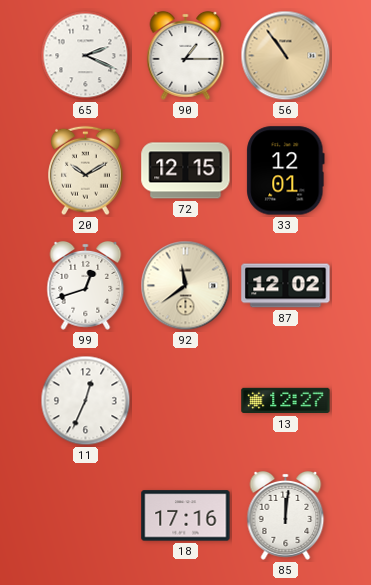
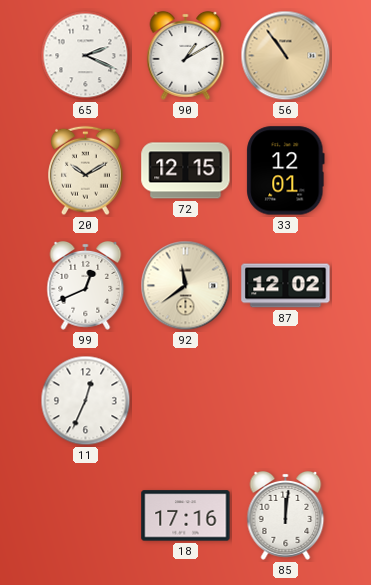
90: 1:15 -> 1:10
99: 12:42 -> 12:41
13: 12:27 -> none
